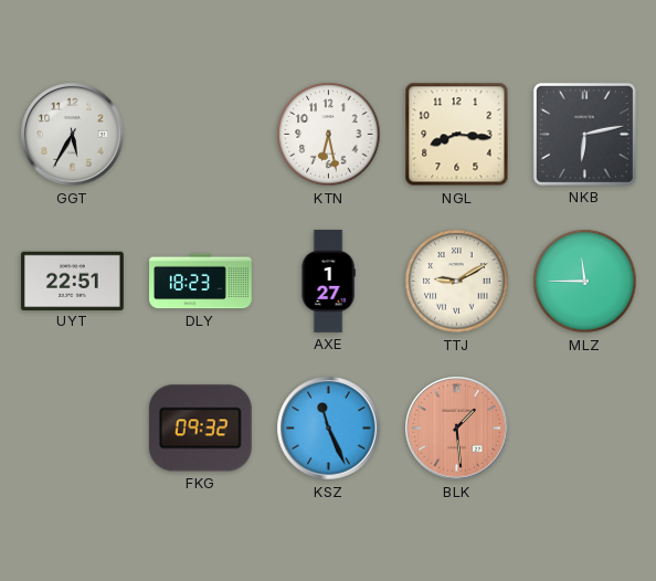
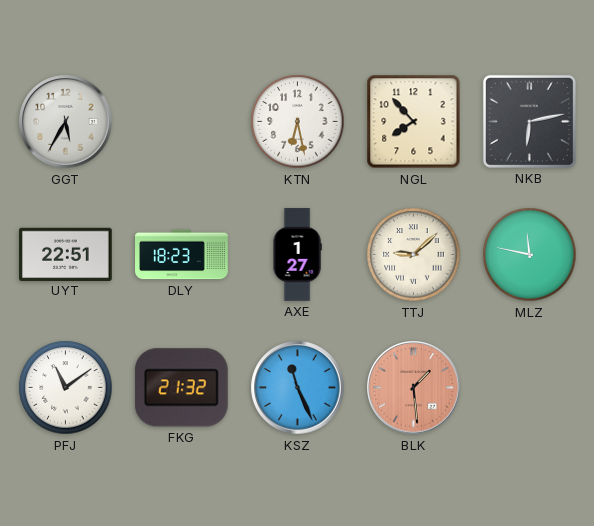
NGL: 8:16 -> 7:53
TTJ: 9:10 -> 9:08
MLZ: 11:45 -> 11:47
PFJ: none -> 11:09
FKG: 09:32 -> 21:32
